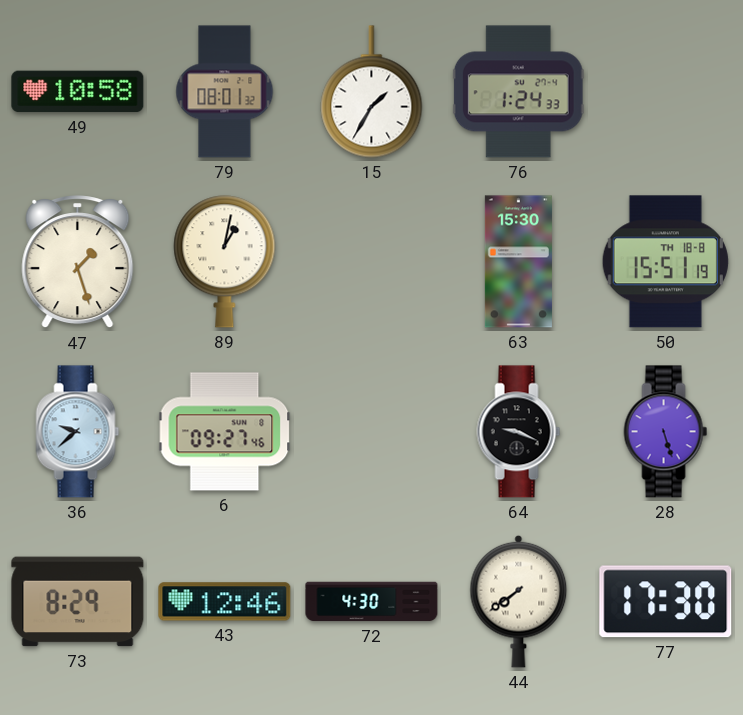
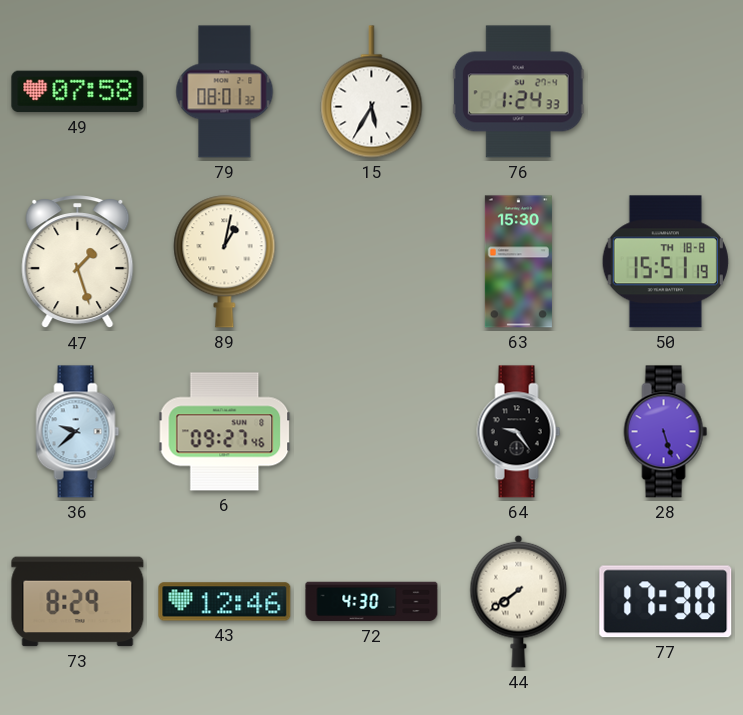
49: 10:58 -> 07:58
15: 1:35 -> 5:35
64: 9:19 -> 9:24
